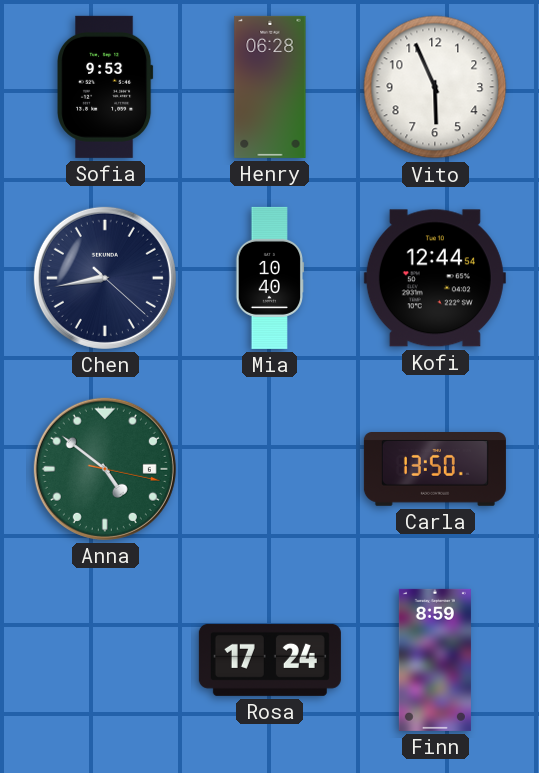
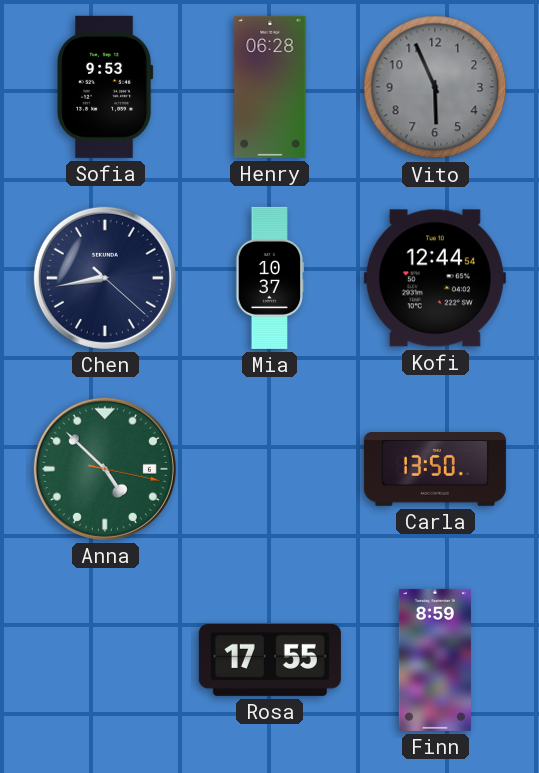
Vito dial: white -> grey
Mia: 10:40 -> 10:37
Anna: 4:51 -> 4:52
Rosa: 17:24 -> 17:55
